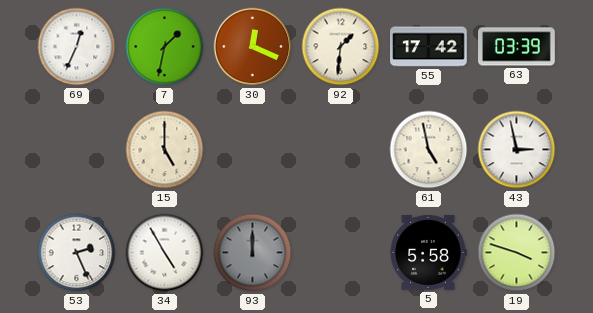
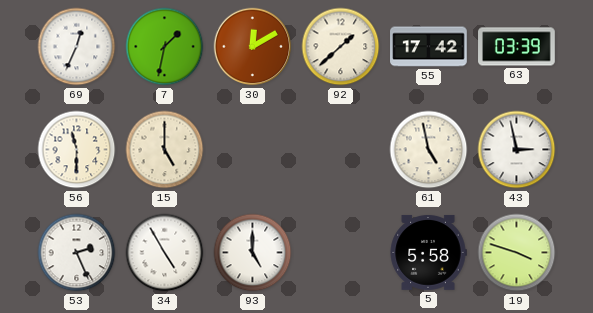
30: 12:19 -> 12:10
92: 1:31 -> 1:38
56: none -> 11:30
93: 12:00 -> 5:00
93 dial: grey -> white
